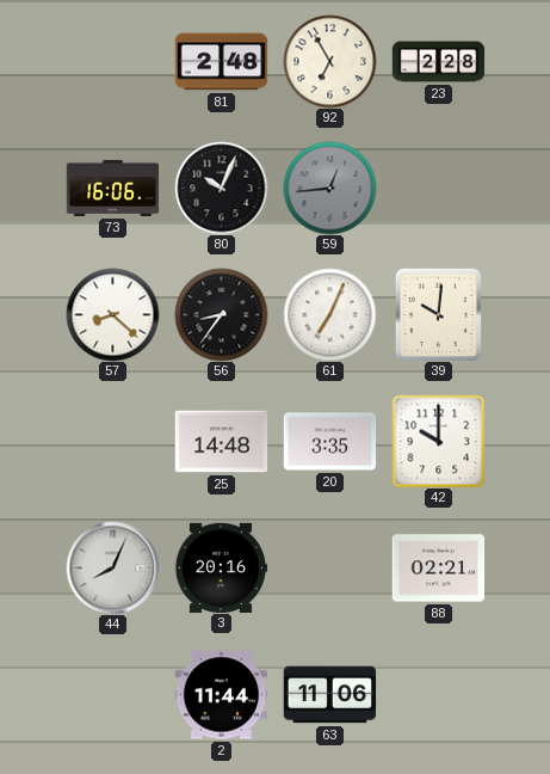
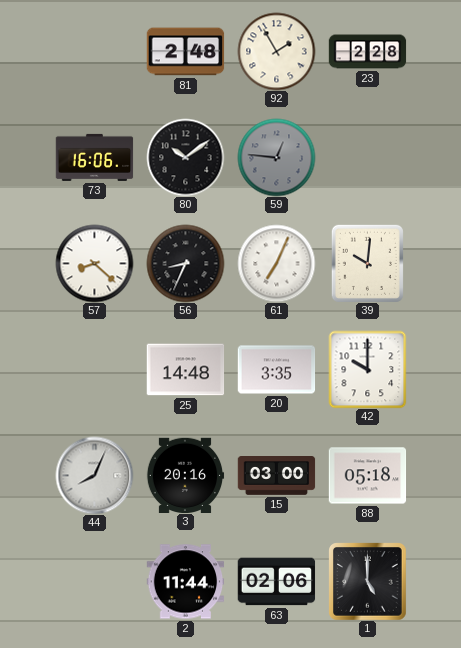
92: 6:55 -> 1:55
80: 10:04 -> 10:09
59: 12:44 -> 12:46
56: 8:36 -> 8:34
15: none -> 03:00
88: 02:21 -> 05:18
63: 11:06 -> 02:06
1: none -> 5:00
